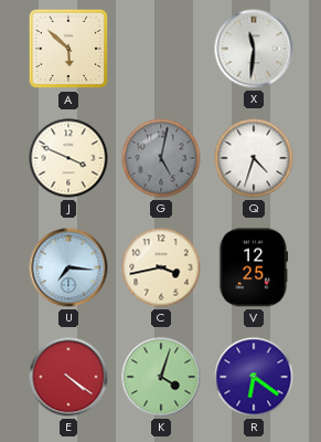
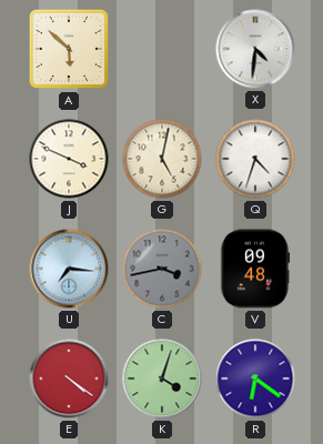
X: 11:31 -> 4:31
G dial: grey -> cream
C dial: cream -> grey
V: 12:25 -> 09:48
